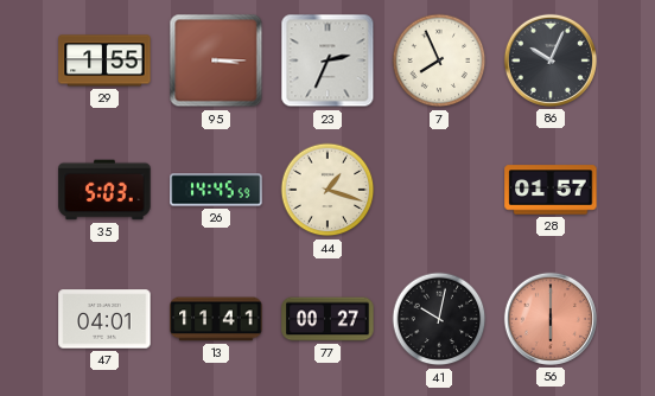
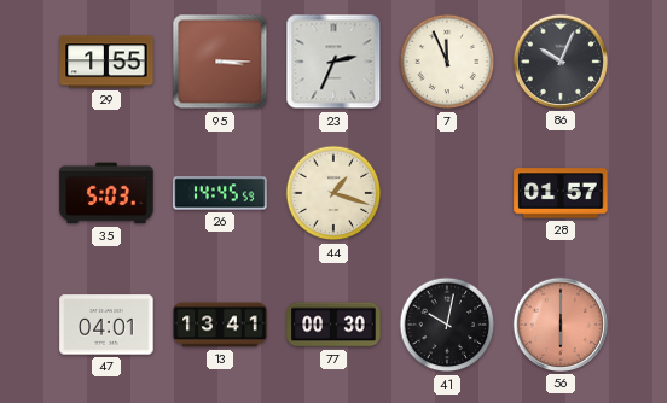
7: 7:56 -> 11:56
13: 11:41 -> 13:41
77: 00:27 -> 00:30
